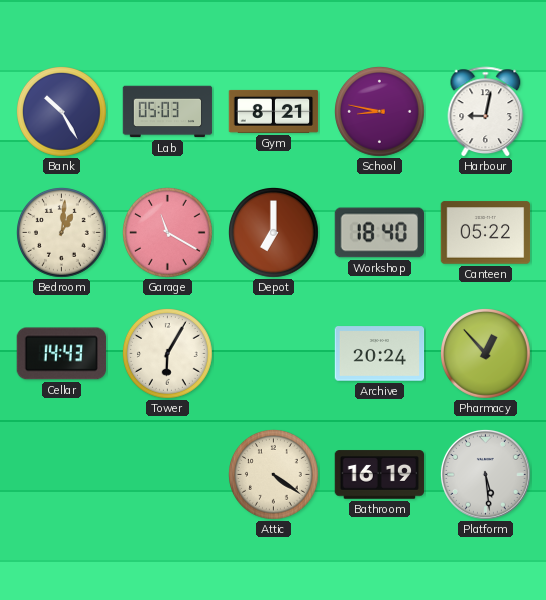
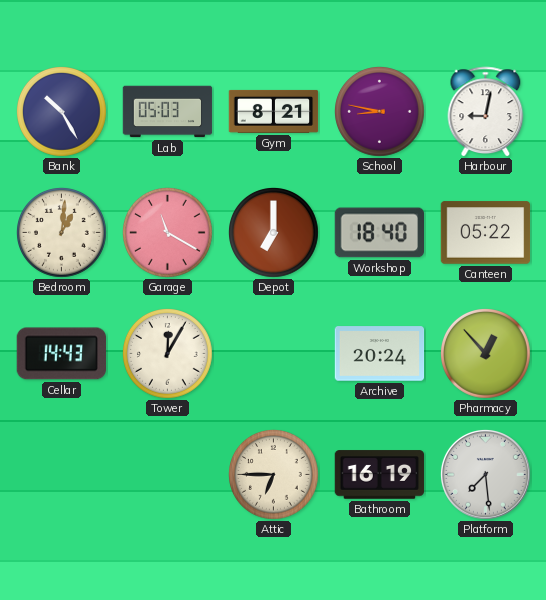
Tower: 6:05 -> 12:05
Attic: 4:21 -> 6:45
Platform: 5:29 -> 7:29
